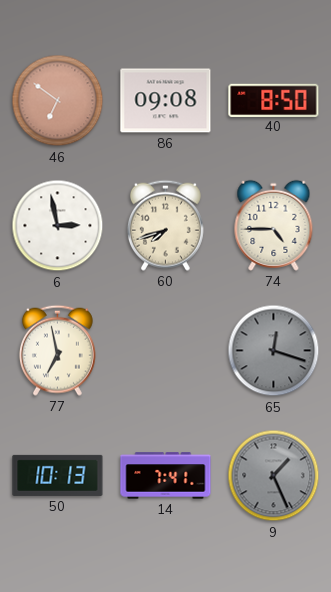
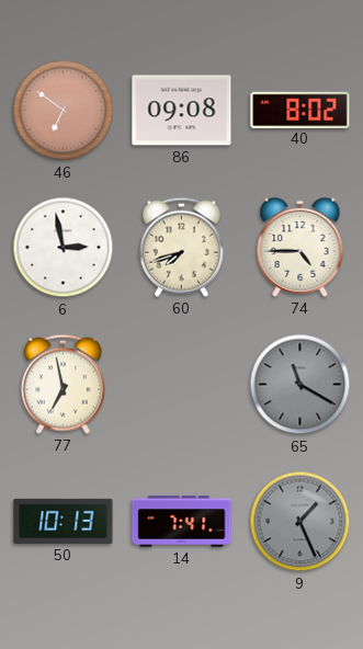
40: 8:50 -> 8:02
65: 12:18 -> 11:20
